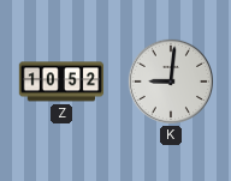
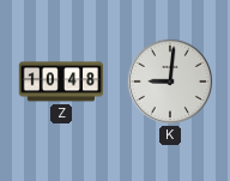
Z: 10:52 -> 10:48
